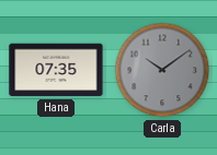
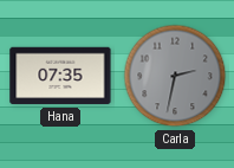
Carla: 10:09 -> 2:32
